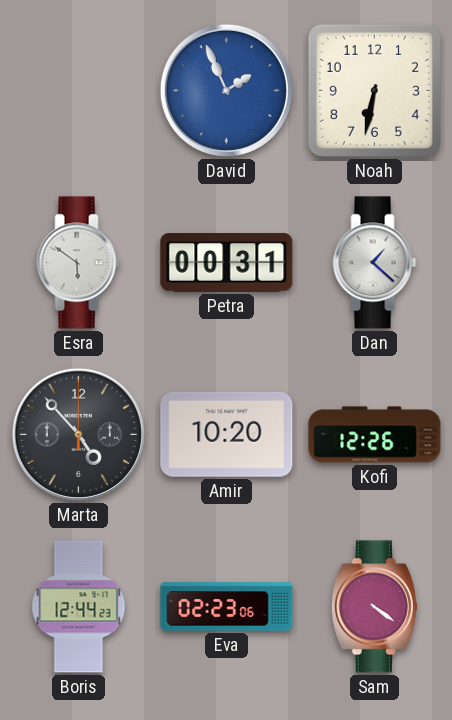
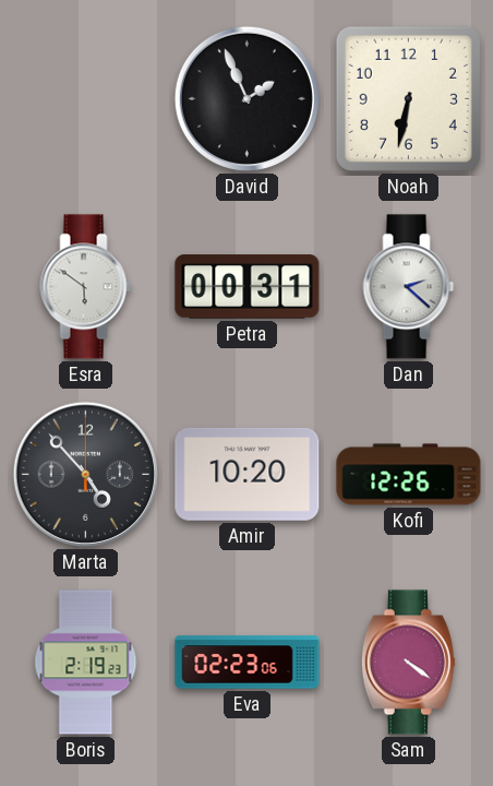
David dial: blue -> black
Dan: 1:22 -> 2:22
Boris: 12:44 -> 2:19
